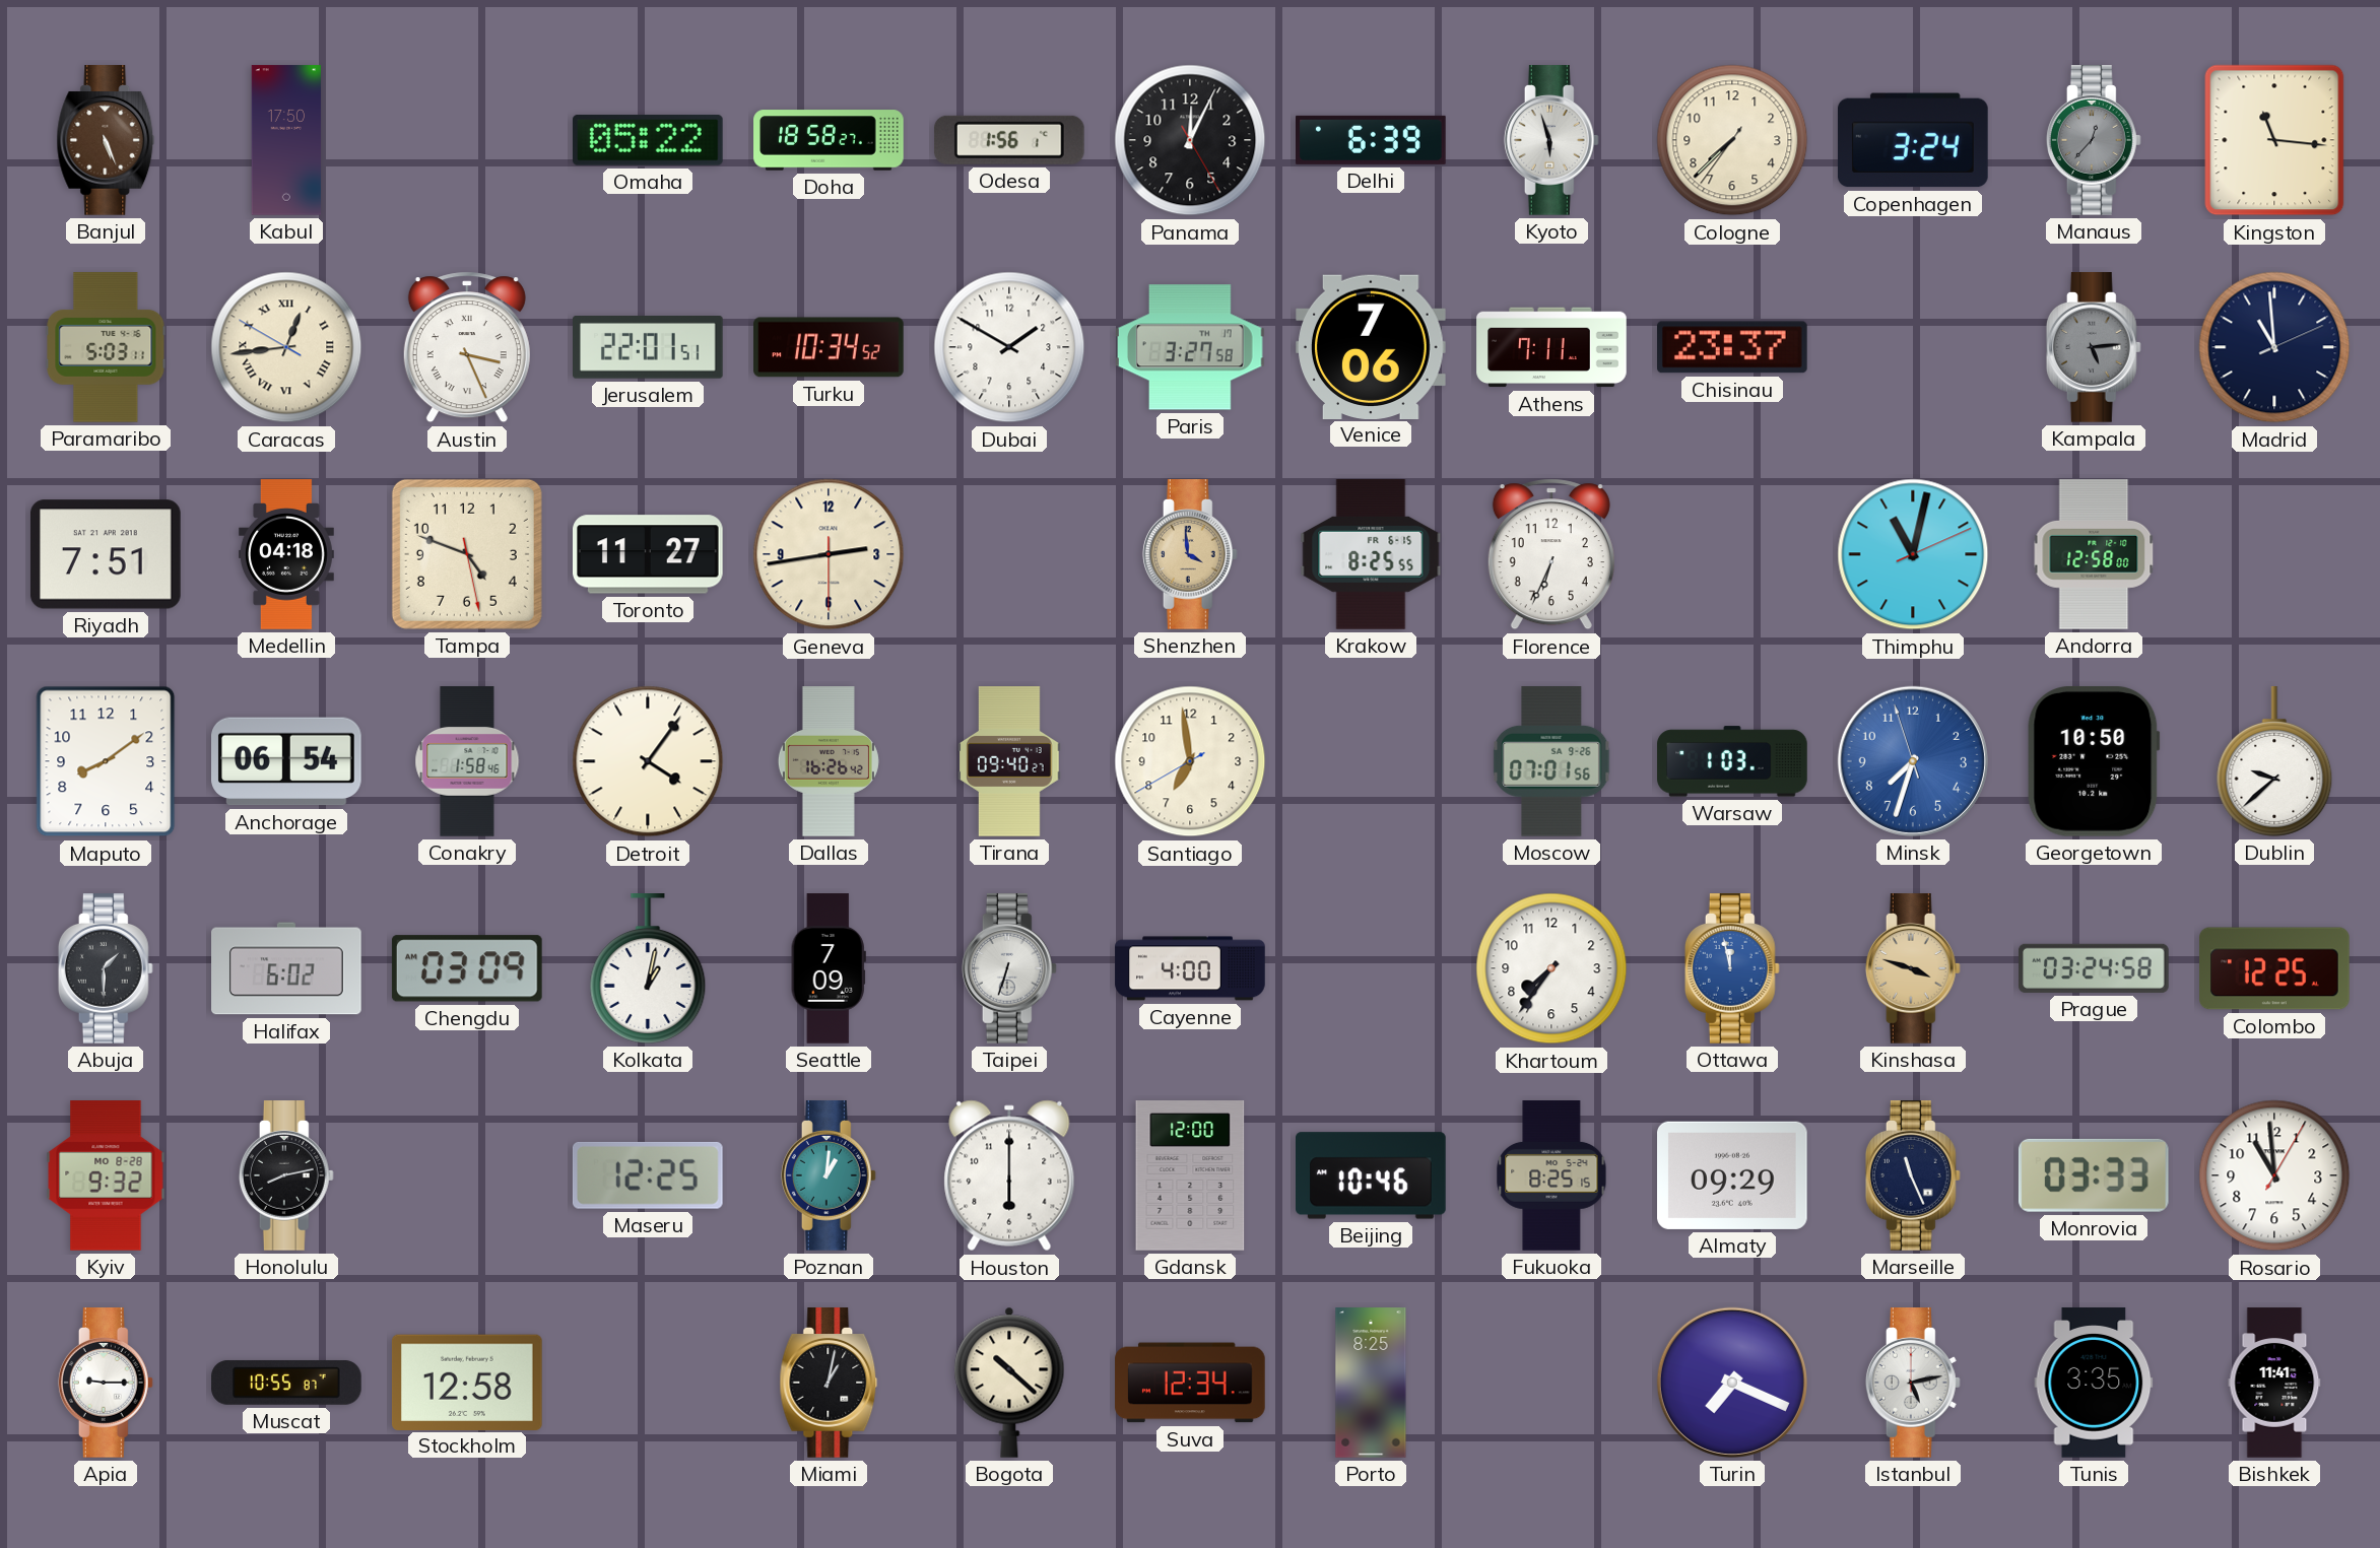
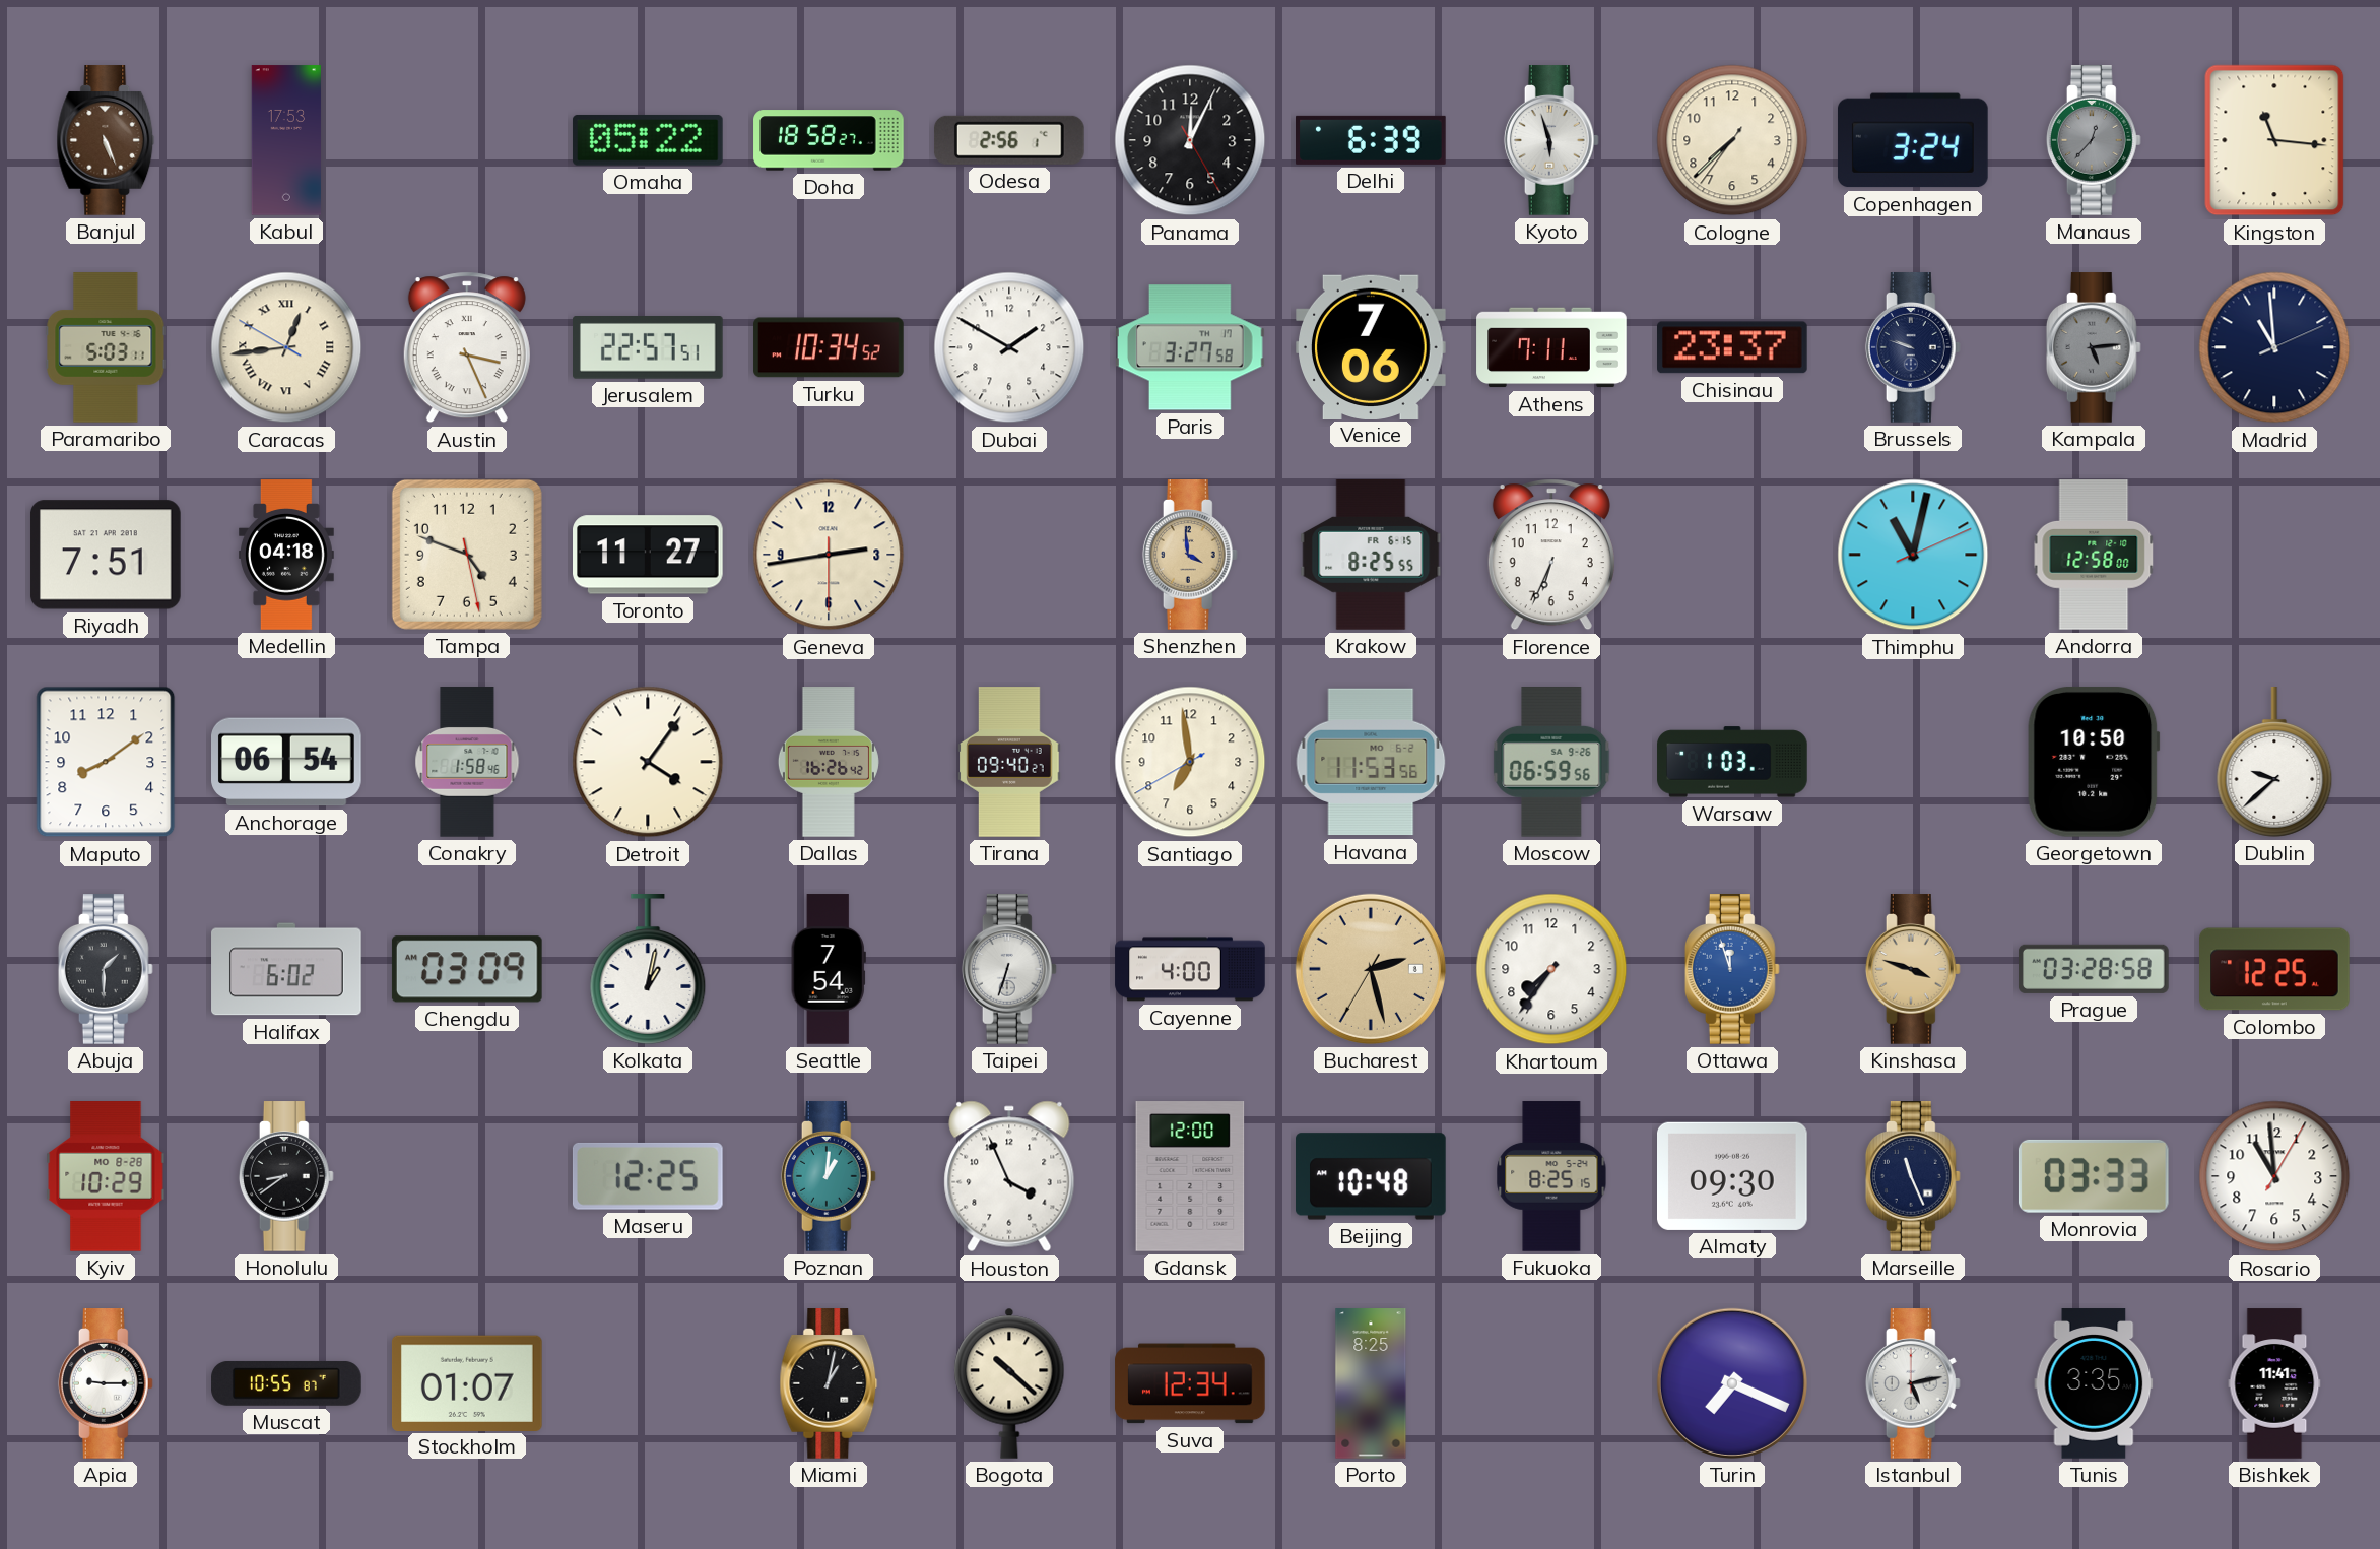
Kabul: 17:50 -> 17:53
Odesa: 1:56 -> 2:56
Jerusalem: 22:01 -> 22:57
Brussels: none -> 9:48
Havana: none -> 11:53
Moscow: 07:01 -> 06:59
Minsk: 7:32 -> none
Seattle: 7:09 -> 7:54
Bucharest: none -> 2:27
Ottawa: 11:58 -> 11:57
Prague: 03:24 -> 03:28
Kyiv: 9:32 -> 10:29
Honolulu: 8:13 -> 8:39
Houston: 6:00 -> 3:56
Beijing: 10:46 -> 10:48
Almaty: 09:29 -> 09:30
Stockholm: 12:58 -> 01:07
